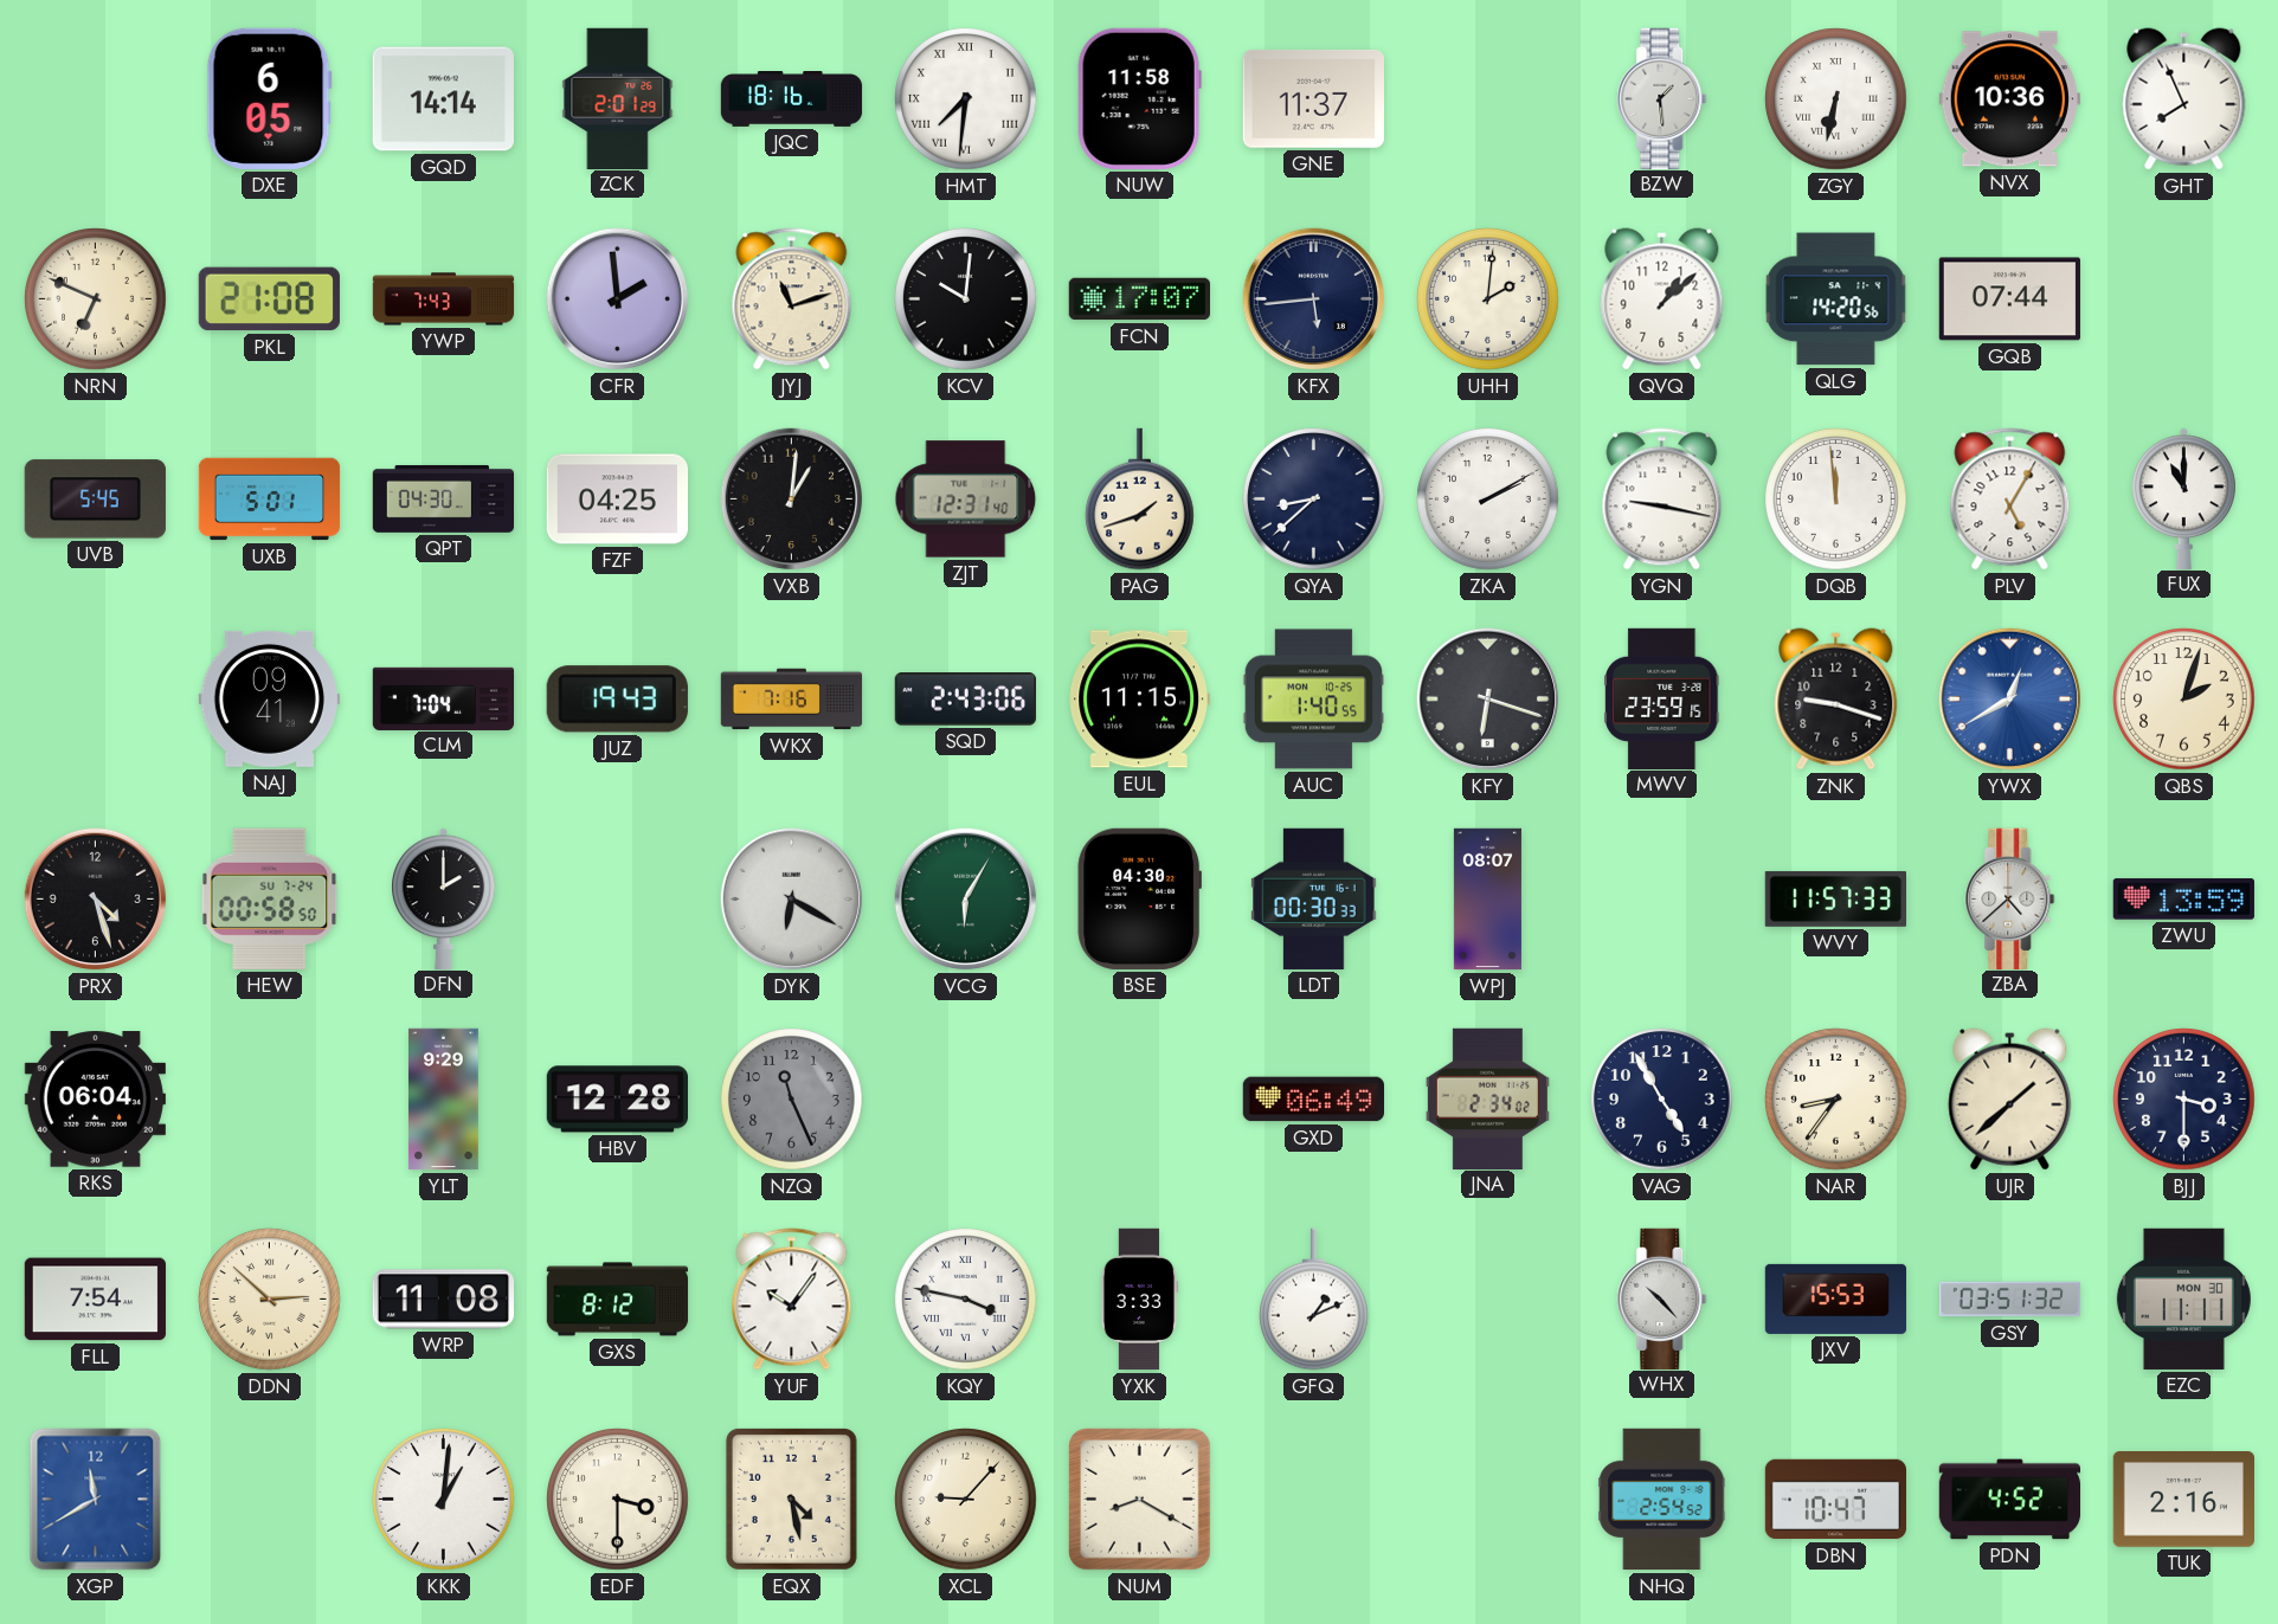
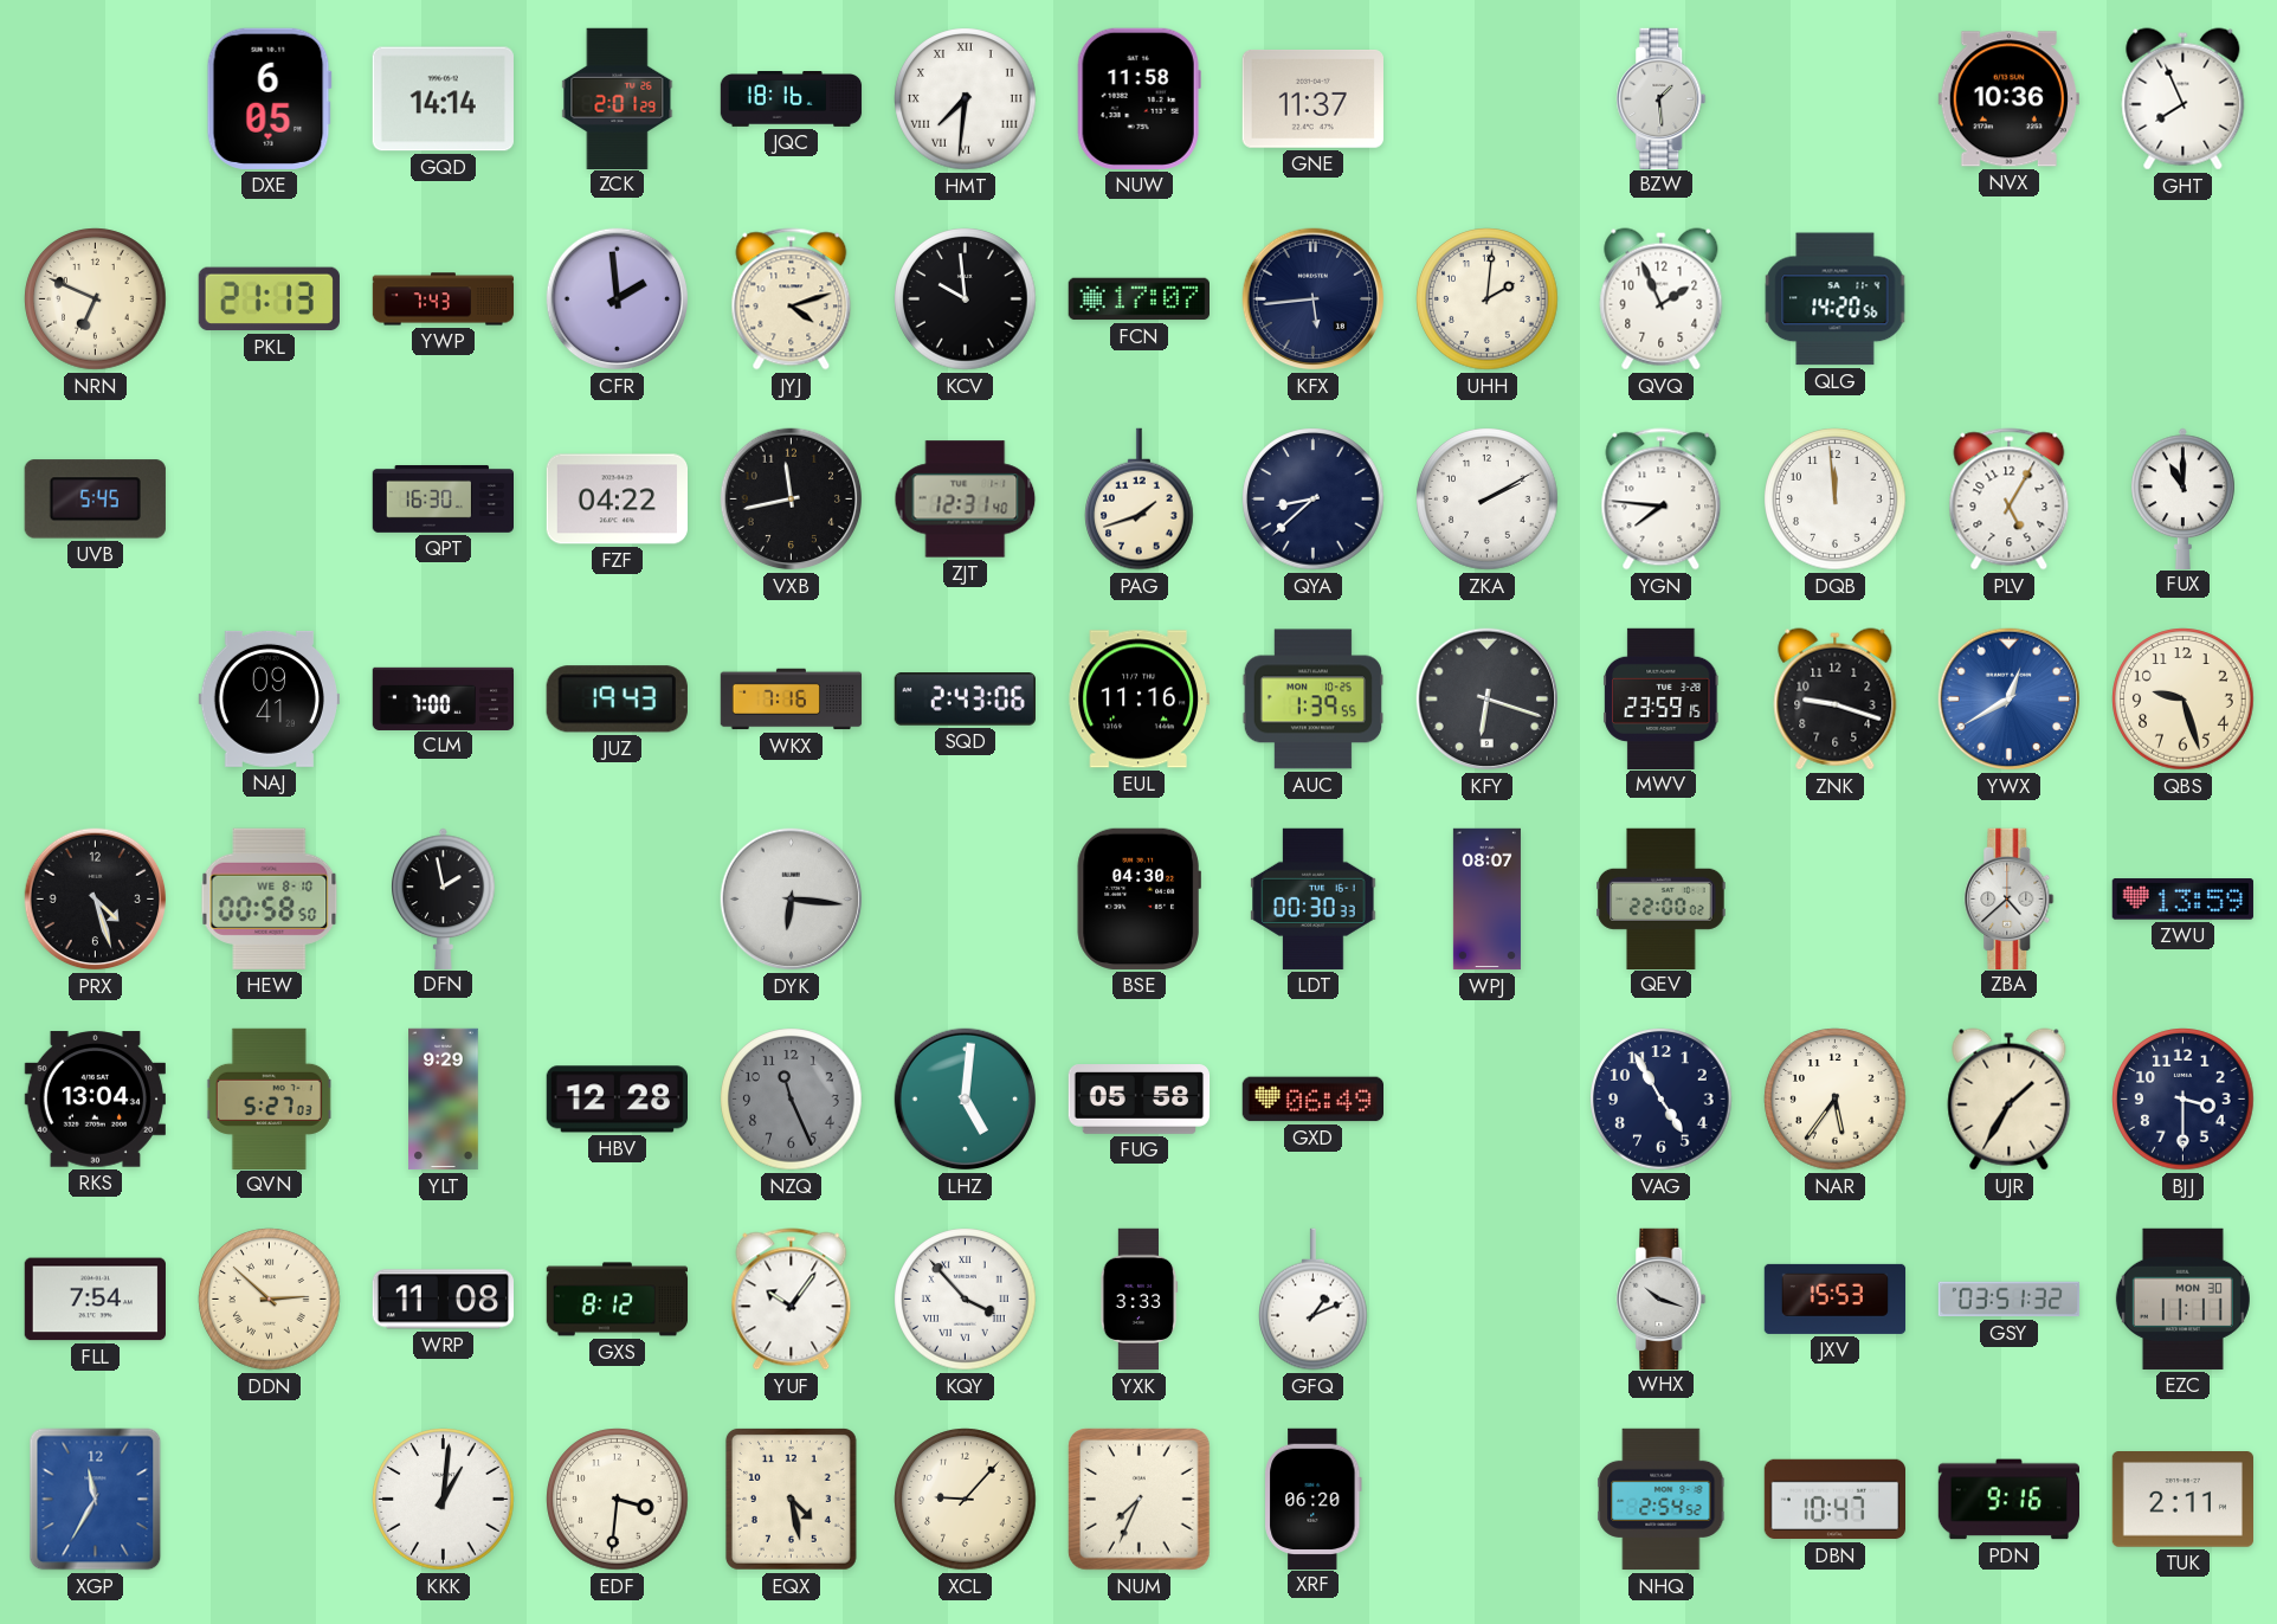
ZGY: 6:32 -> none
PKL: 21:08 -> 21:13
JYJ: 11:12 -> 4:12
KCV: 10:01 -> 9:59
QVQ: 1:08 -> 1:56
GQB: 07:44 -> none
UXB: 5:01 -> none
QPT: 04:30 -> 16:30
FZF: 04:25 -> 04:22
VXB: 1:01 -> 11:43
YGN: 9:17 -> 7:46
CLM: 7:04 -> 7:00
EUL: 11:15 -> 11:16
AUC: 1:40 -> 1:39
QBS: 2:03 -> 9:27
HEW date: SU 7-24 -> WE 8-10
DFN: 2:00 -> 1:58
DYK: 6:20 -> 6:16
VCG: 6:05 -> none
QEV: none -> 22:00
WVY: 11:57 -> none
RKS: 06:04 -> 13:04
QVN: none -> 5:27
LHZ: none -> 5:01
FUG: none -> 05:58
JNA: 2:34 -> none
NAR: 8:36 -> 5:36
UJR: 1:38 -> 1:35
KQY: 3:47 -> 3:53
WHX: 10:23 -> 10:18
XGP: 11:40 -> 11:35
EDF: 3:30 -> 3:31
NUM: 8:20 -> 7:34
XRF: none -> 06:20
PDN: 4:52 -> 9:16
TUK: 2:16 -> 2:11
